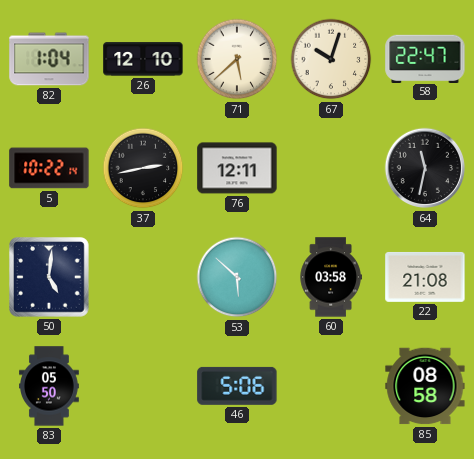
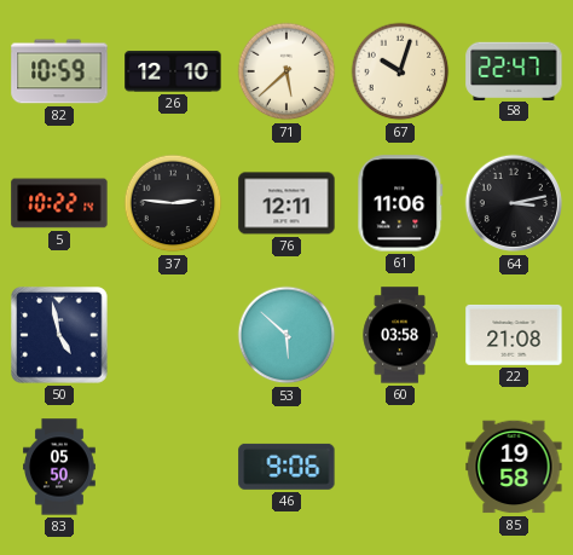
82: 1:04 -> 10:59
37: 2:43 -> 2:46
61: none -> 11:06
64: 11:32 -> 3:13
50: 5:01 -> 4:58
46: 5:06 -> 9:06
85: 08:58 -> 19:58
